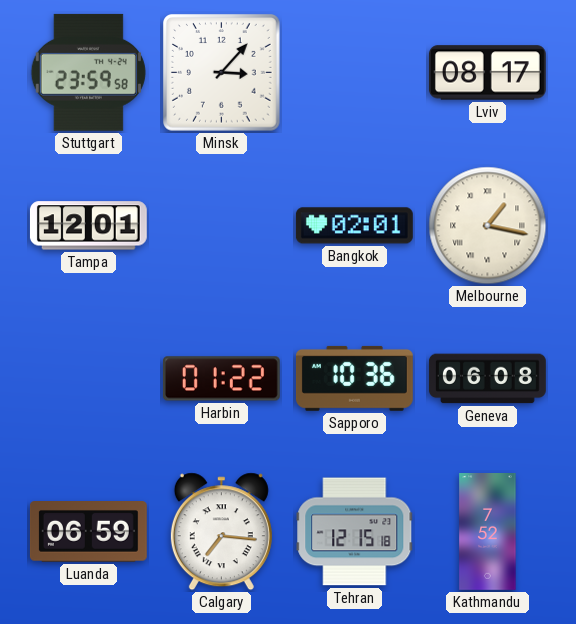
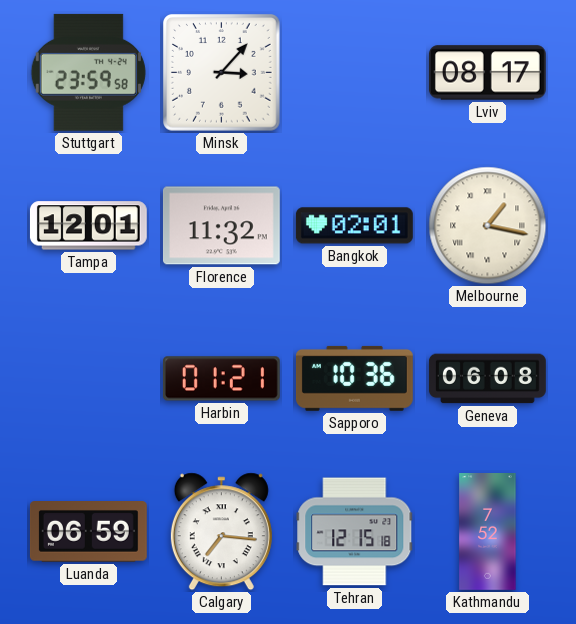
Florence: none -> 11:32
Harbin: 01:22 -> 01:21
